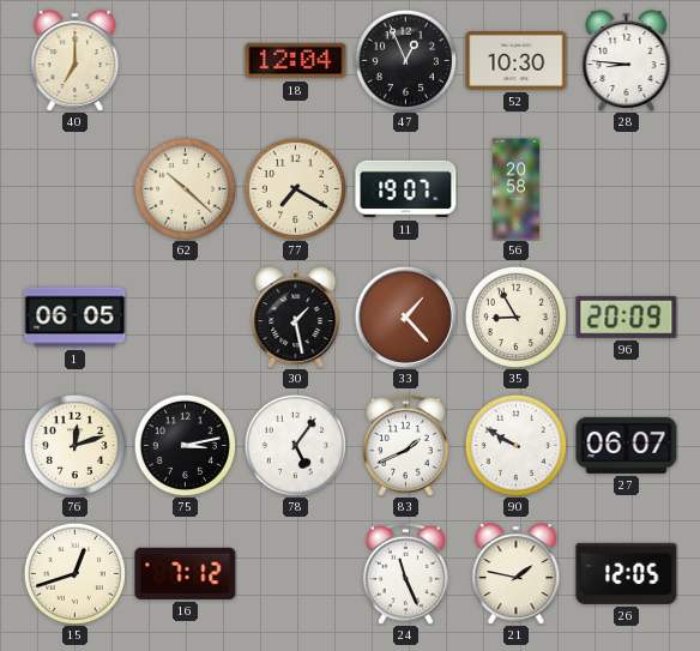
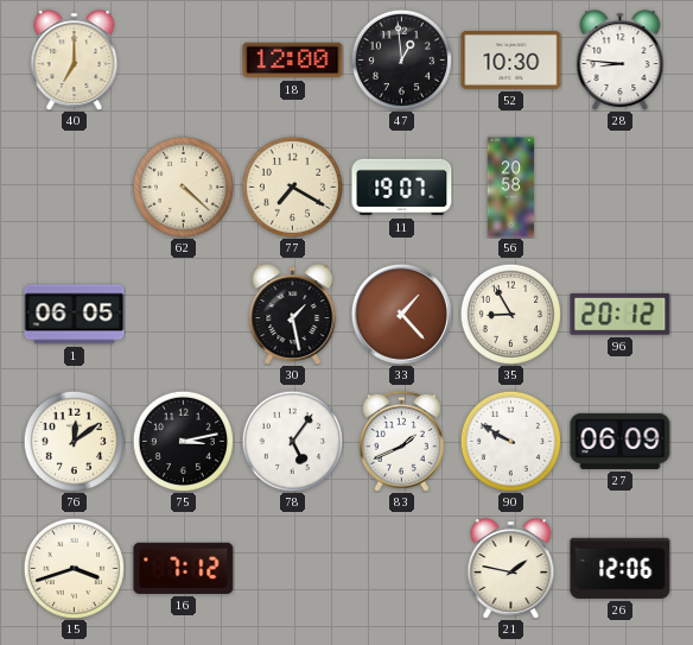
18: 12:04 -> 12:00
47: 12:56 -> 12:59
62: 10:22 -> 4:22
96: 20:09 -> 20:12
76: 12:12 -> 12:09
27: 06:07 -> 06:09
15: 12:42 -> 3:42
24: 11:26 -> none
26: 12:05 -> 12:06
